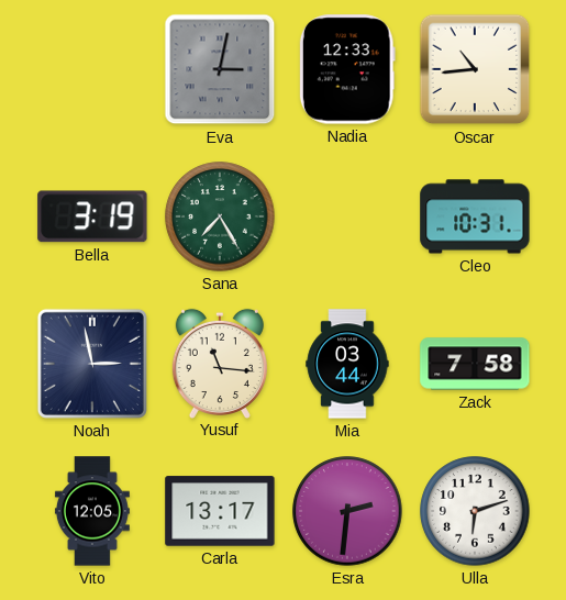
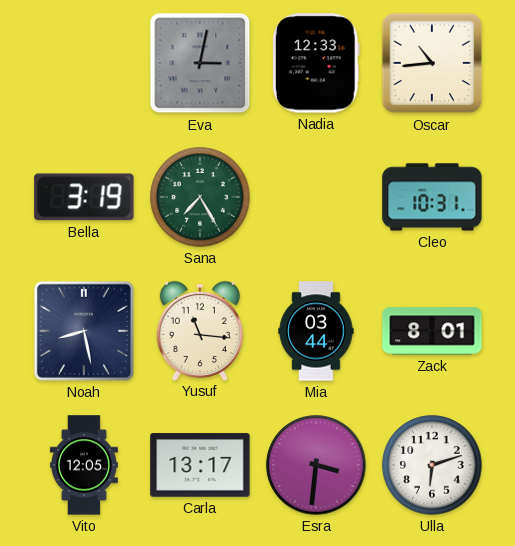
Noah: 2:58 -> 8:28
Zack: 7:58 -> 8:01
Esra: 2:31 -> 3:31
